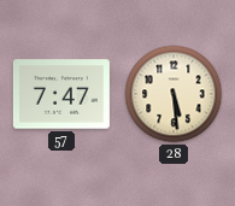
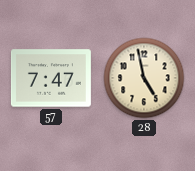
28: 5:29 -> 4:58
